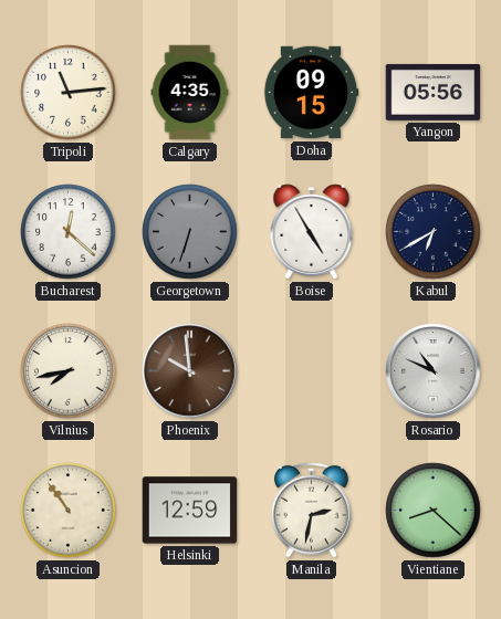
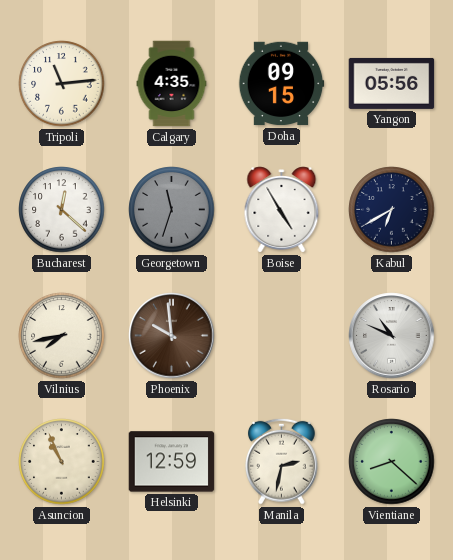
Georgetown: 6:33 -> 11:33
Asuncion: 10:54 -> 10:56
